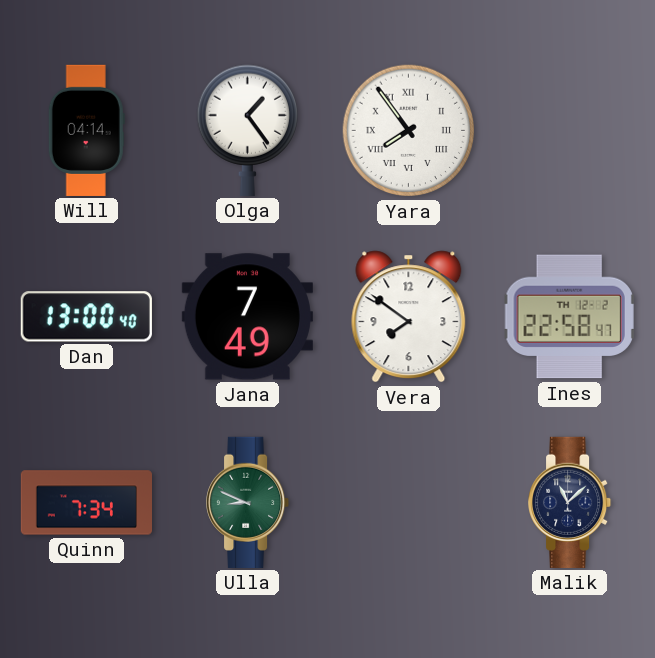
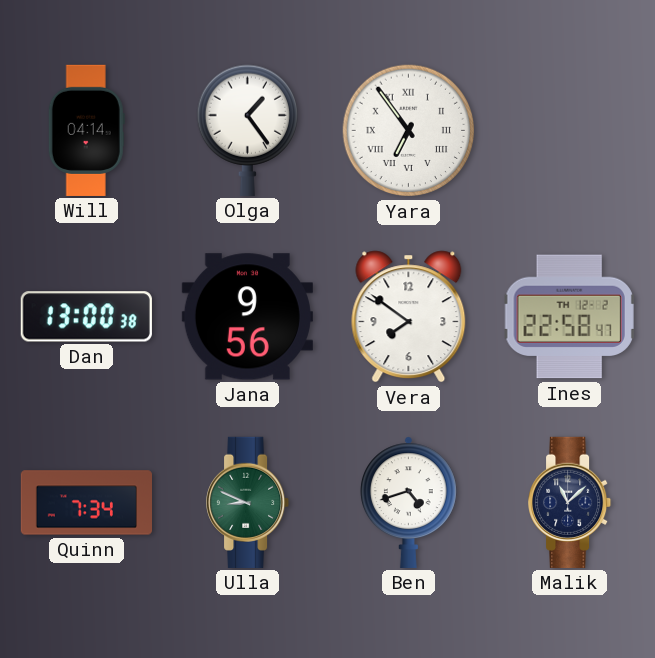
Yara: 7:54 -> 6:54
Dan: 13:00:40 -> 13:00:38
Jana: 7:49 -> 9:56
Ben: none -> 4:42
